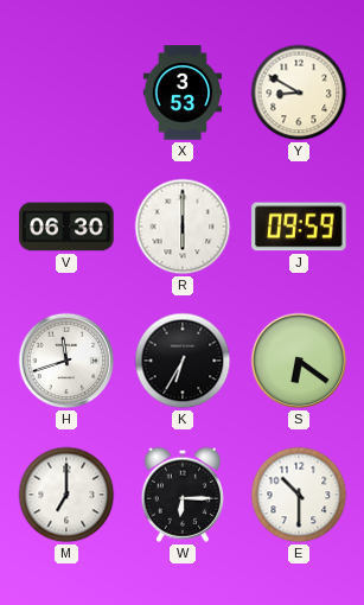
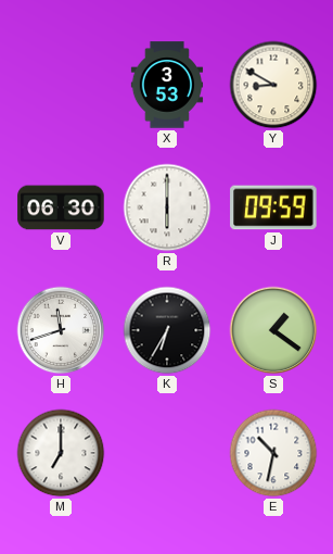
S: 6:21 -> 1:21
W: 6:15 -> none
E: 10:30 -> 10:32
